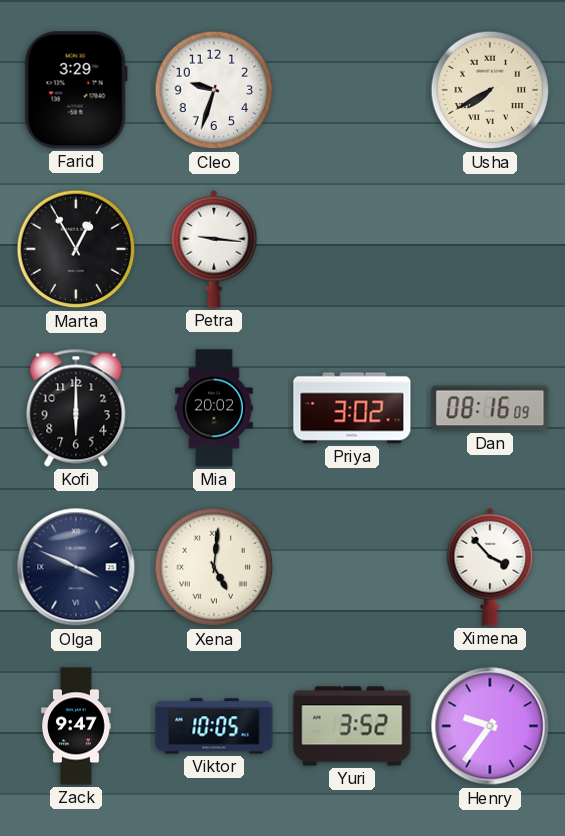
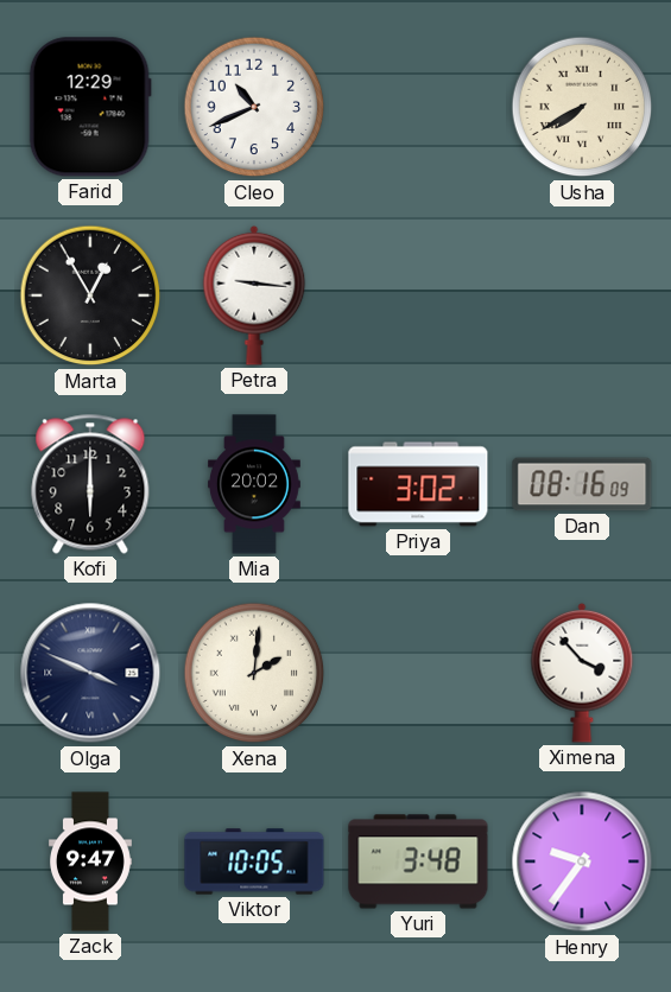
Farid: 3:29 -> 12:29
Cleo: 9:33 -> 10:41
Xena: 5:01 -> 2:01
Yuri: 3:52 -> 3:48
